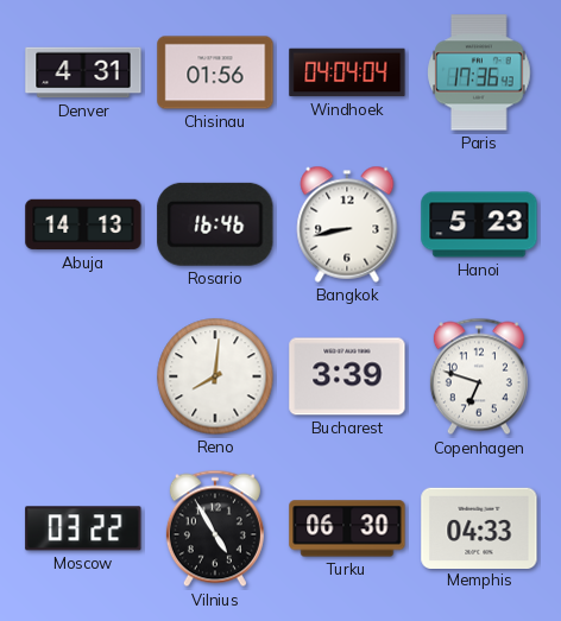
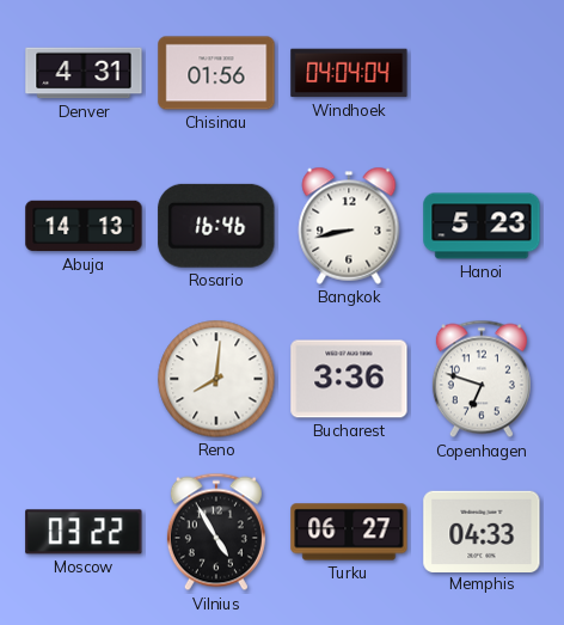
Paris: 17:36 -> none
Bucharest: 3:39 -> 3:36
Turku: 06:30 -> 06:27
